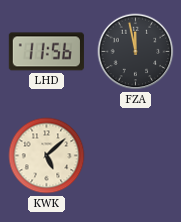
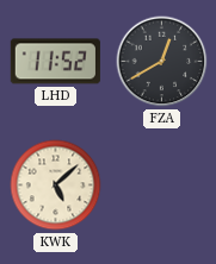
LHD: 11:56 -> 11:52
FZA: 11:58 -> 12:40
